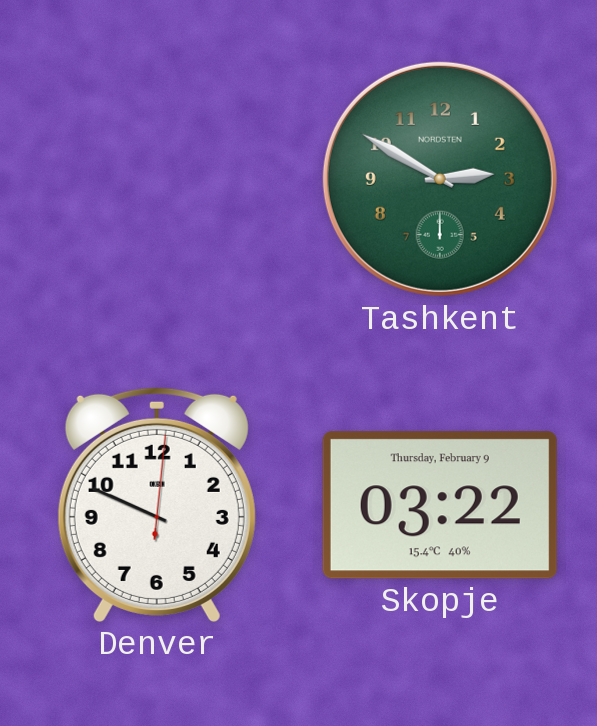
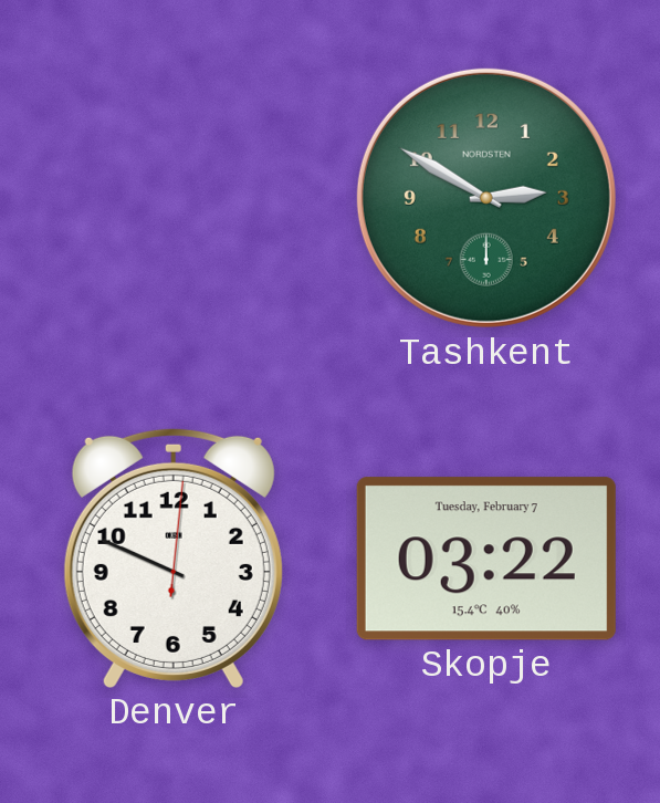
Skopje date: Thursday, February 9 -> Tuesday, February 7
